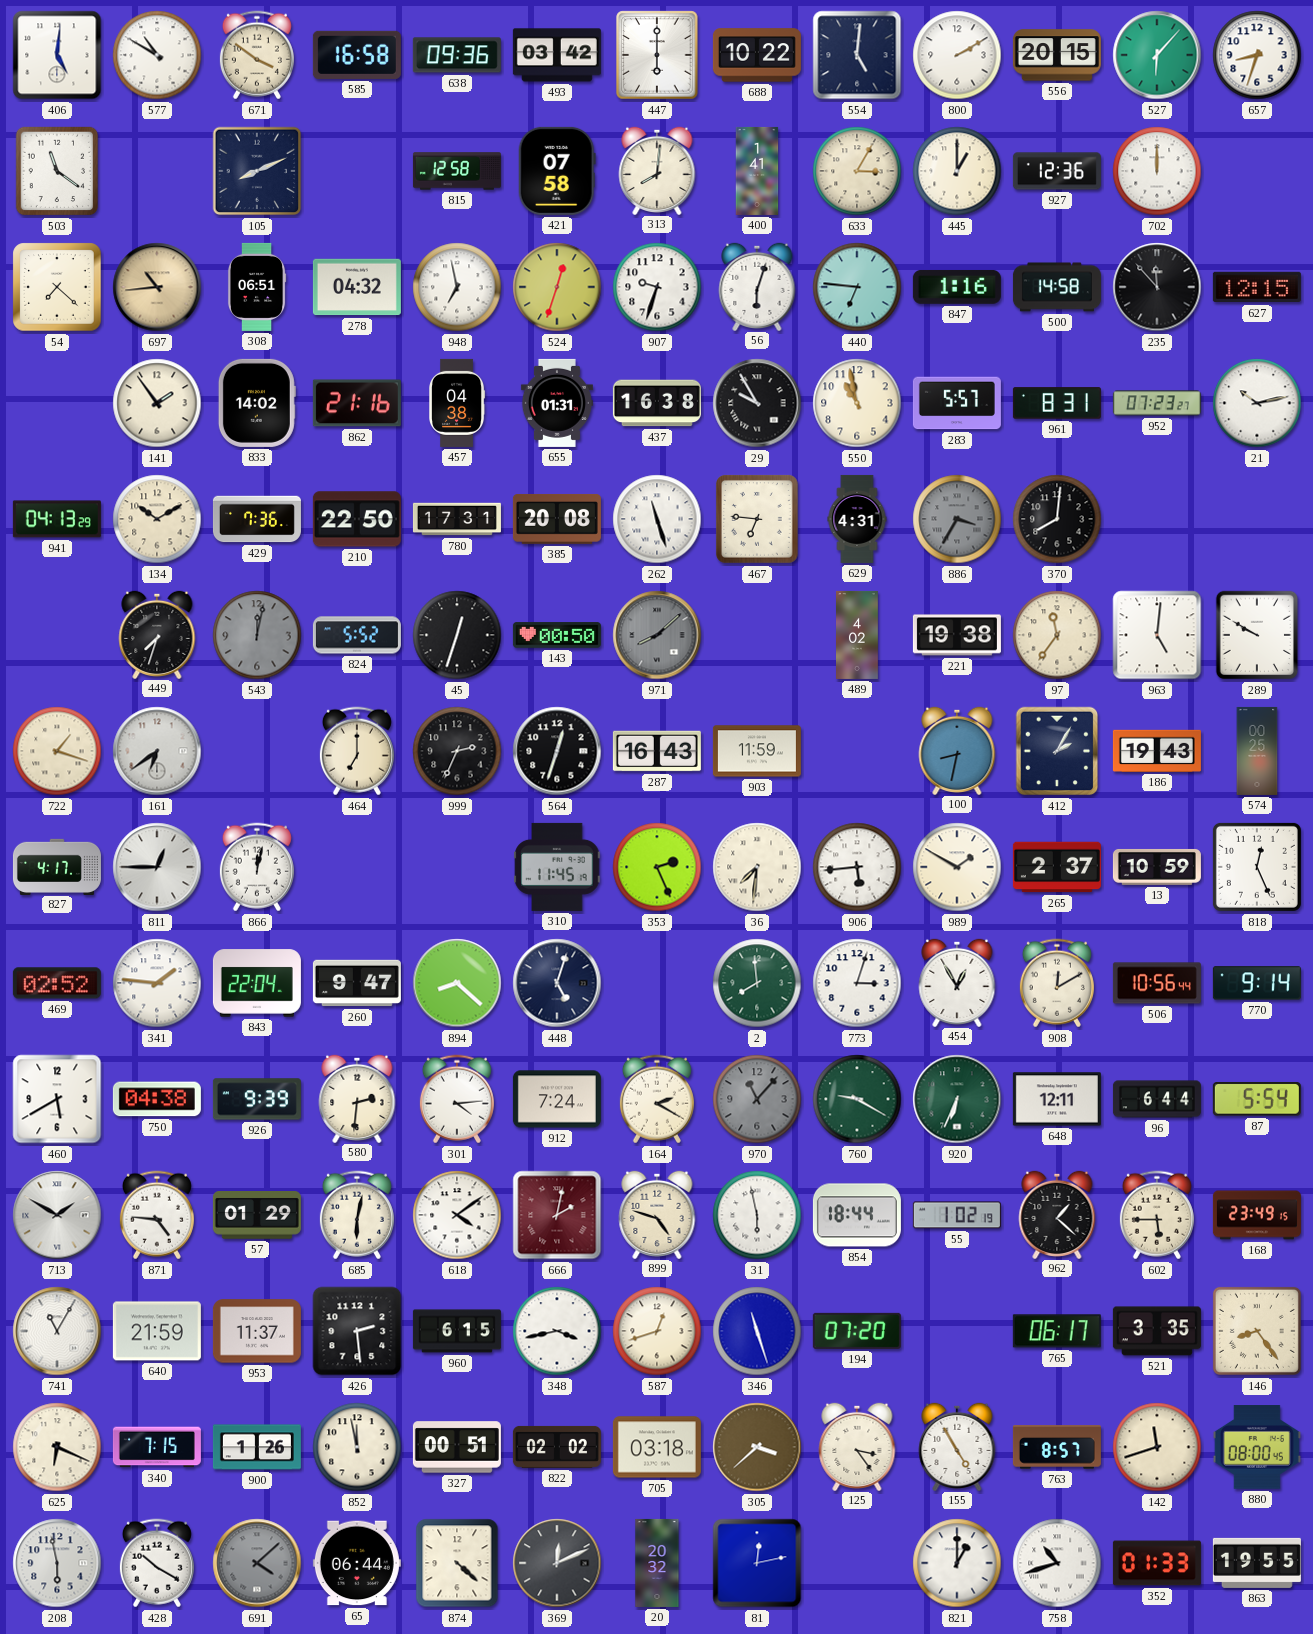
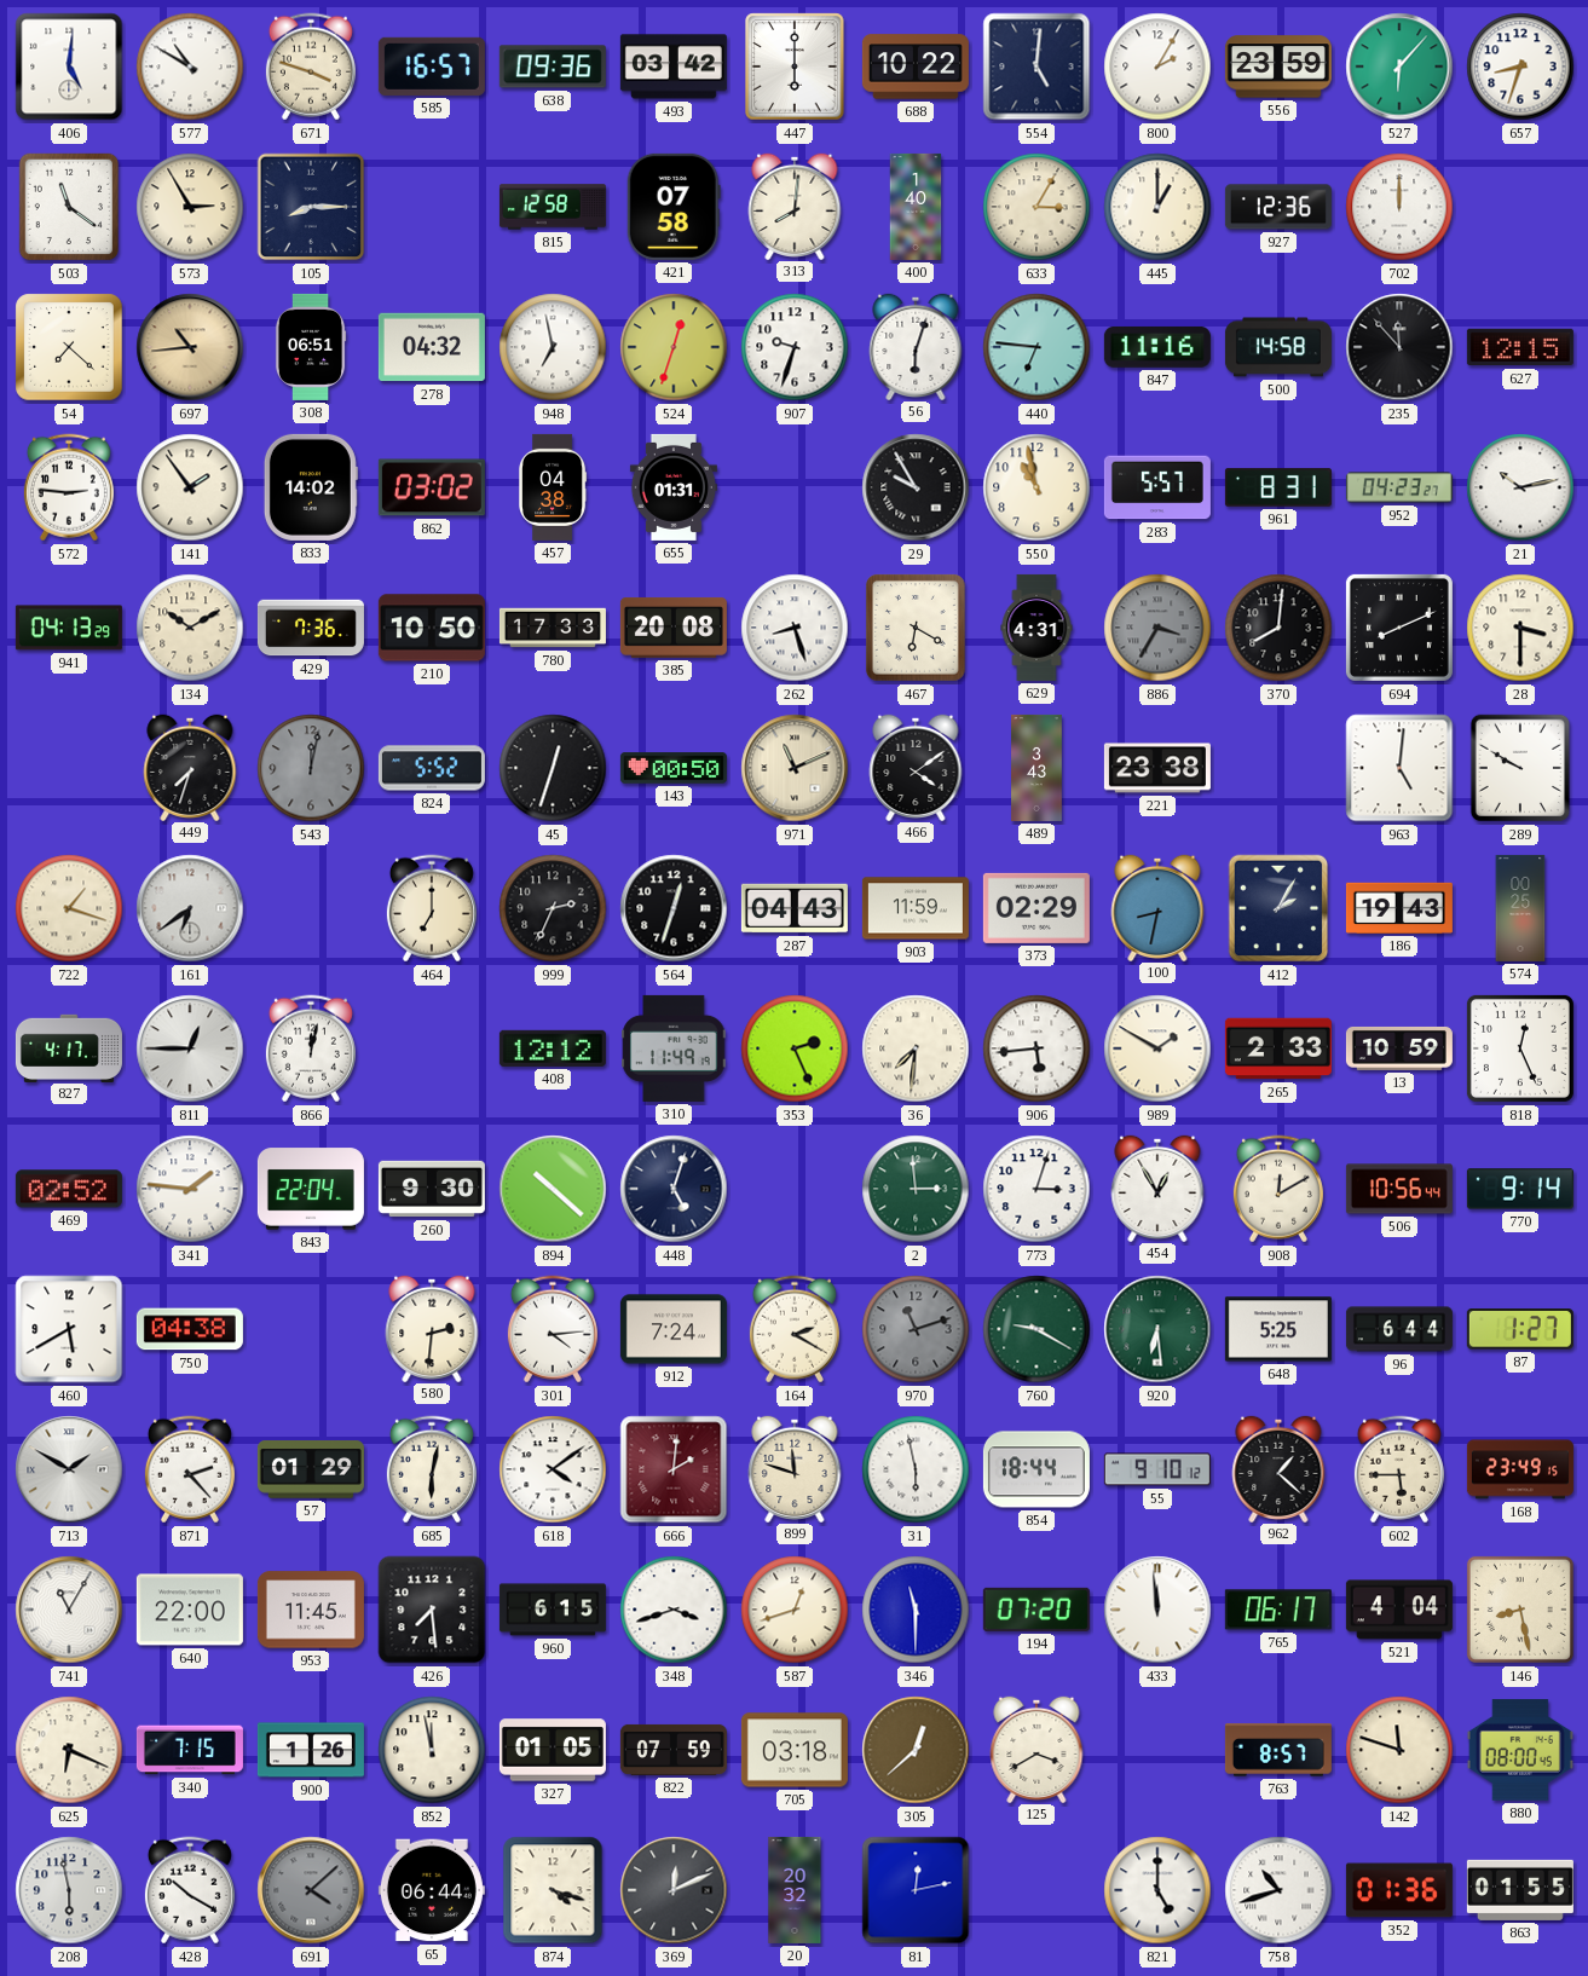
671: 3:51 -> 3:48
585: 16:58 -> 16:57
800: 2:10 -> 2:05
556: 20:15 -> 23:59
573: none -> 2:55
105: 8:11 -> 8:15
400: 1:41 -> 1:40
847: 1:16 -> 11:16
572: none -> 2:46
862: 21:16 -> 03:02
437: 16:38 -> none
952: 07:23 -> 04:23
210: 22:50 -> 10:50
780: 17:31 -> 17:33
262: 11:27 -> 8:27
467: 6:46 -> 6:20
694: none -> 8:11
28: none -> 3:30
971: 8:08 -> 11:11
971 dial: grey -> cream
466: none -> 4:09
489: 4:02 -> 3:43
221: 19:38 -> 23:38
97: 11:36 -> none
287: 16:43 -> 04:43
373: none -> 02:29
408: none -> 12:12
310: 11:45 -> 11:49
265: 2:37 -> 2:33
260: 9:47 -> 9:30
894: 8:22 -> 10:22
2: 7:59 -> 2:59
926: 9:39 -> none
970: 11:07 -> 11:12
920: 6:34 -> 6:29
648: 12:11 -> 5:25
87: 5:54 -> 1:27
871: 4:46 -> 2:23
666: 2:02 -> 2:01
899: 4:48 -> 11:48
55: 1:02 -> 9:10
640: 21:59 -> 22:00
953: 11:37 -> 11:45
426: 2:29 -> 7:29
348: 3:43 -> 3:42
346: 11:27 -> 11:30
433: none -> 11:59
521: 3:35 -> 4:04
146: 8:24 -> 8:28
327: 00:51 -> 01:05
822: 02:02 -> 07:59
305: 3:38 -> 12:38
125: 3:24 -> 3:40
155: 4:55 -> none
142: 11:42 -> 11:48
874: 4:22 -> 4:18
821: 1:00 -> 5:00
352: 01:33 -> 01:36
863: 19:55 -> 01:55
